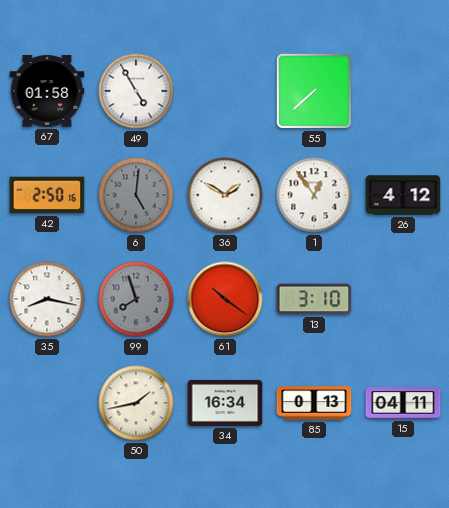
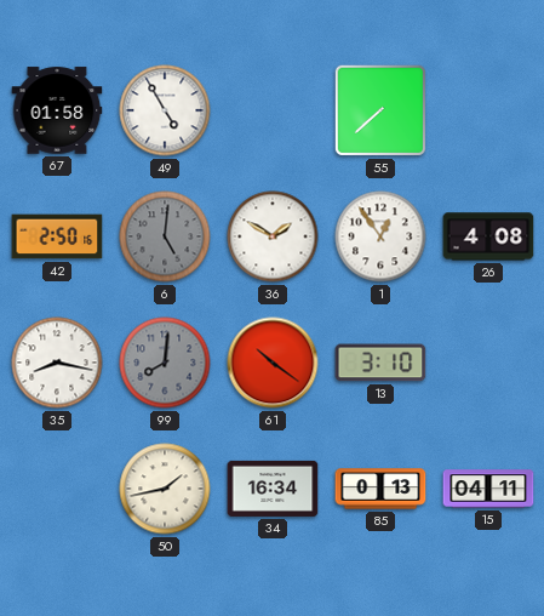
26: 4:12 -> 4:08
99: 7:57 -> 8:01
